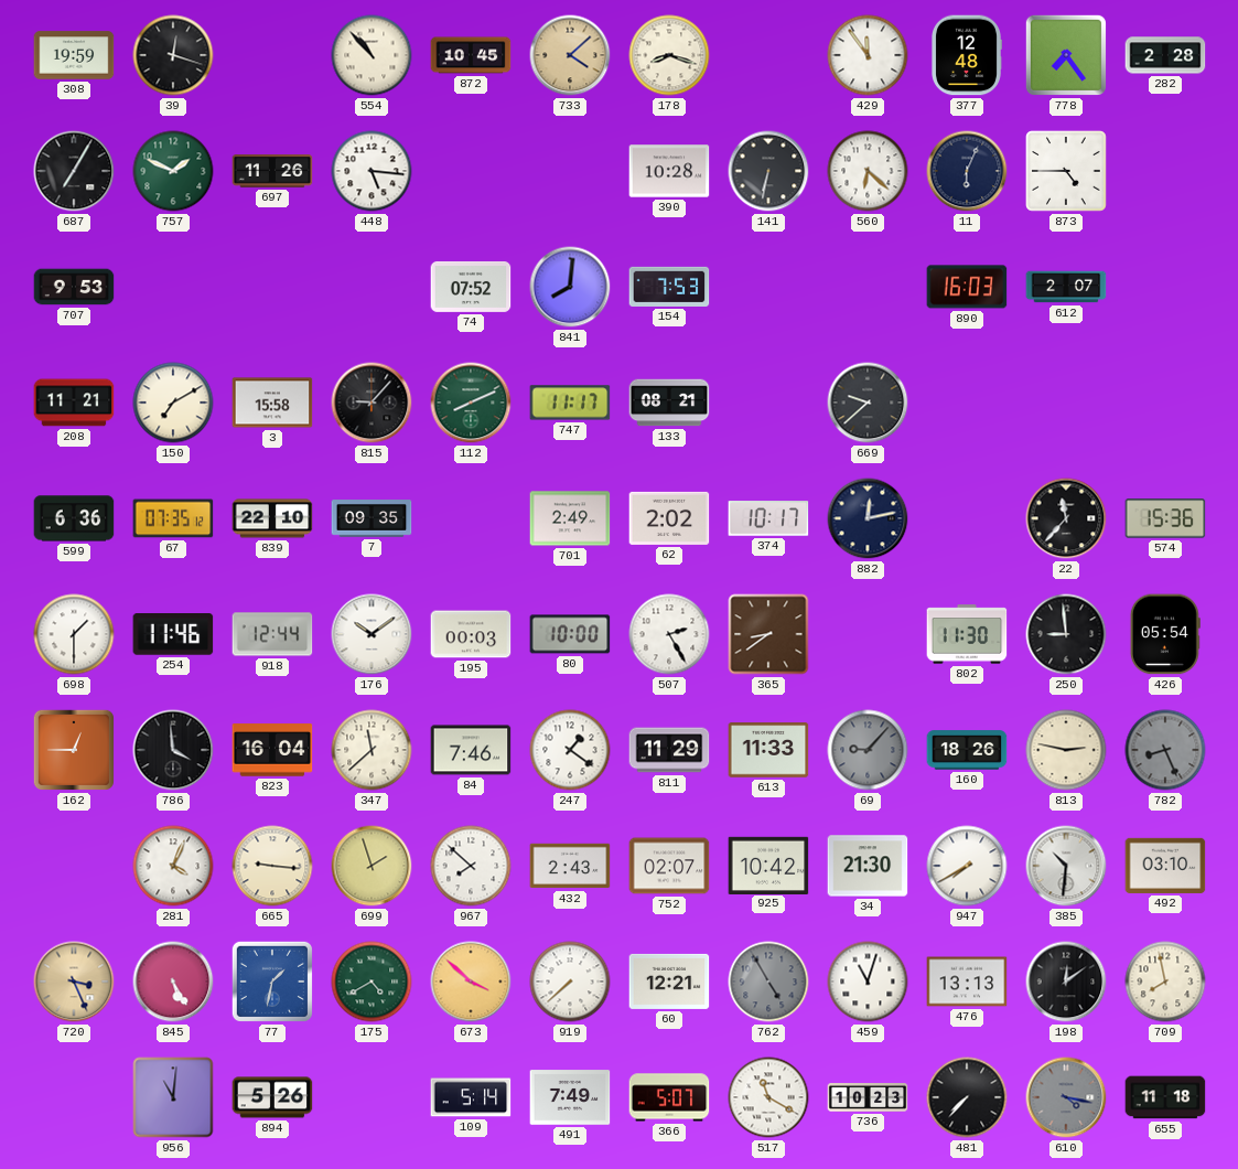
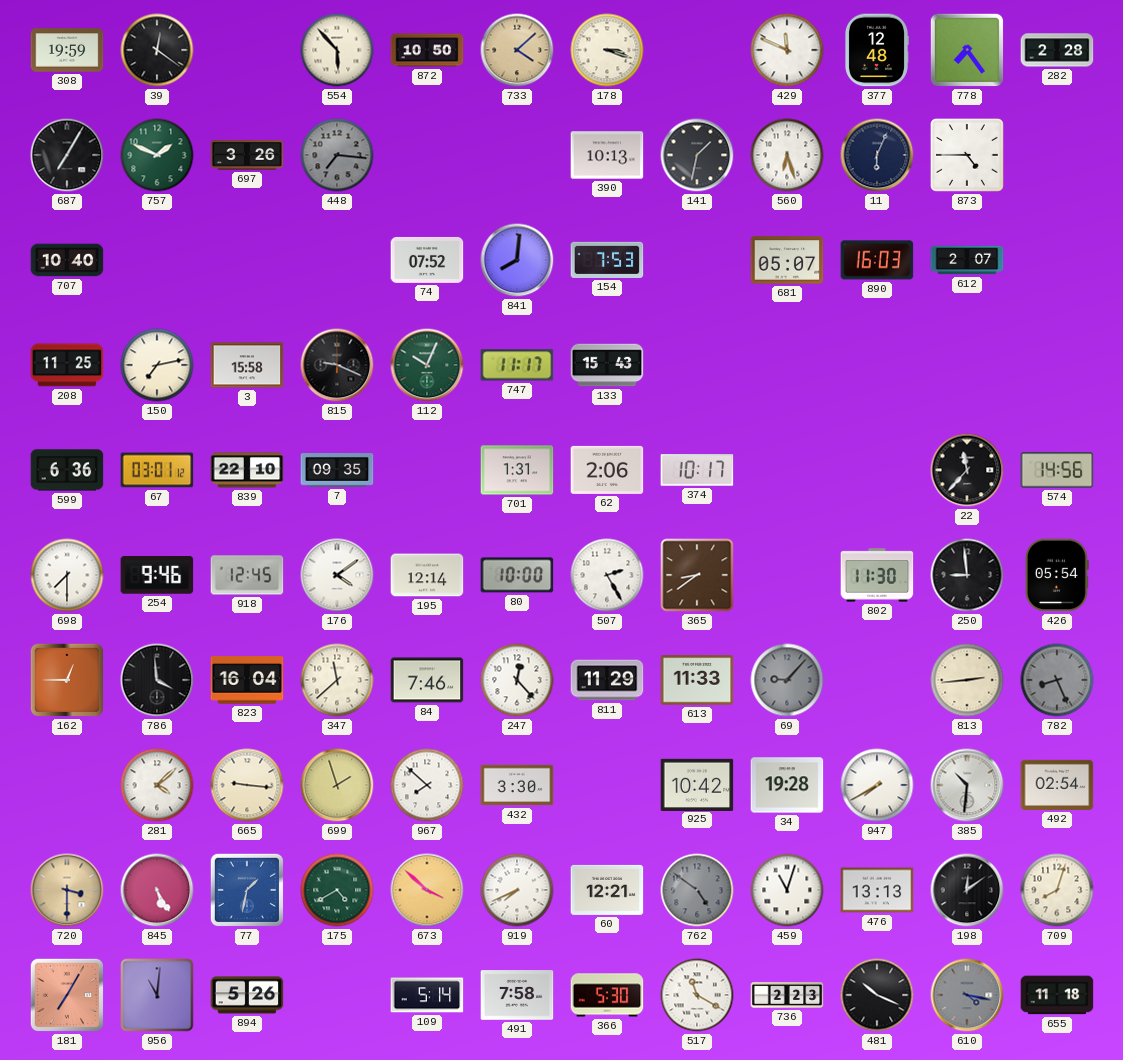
39: 12:18 -> 12:21
554: 10:53 -> 5:53
872: 10:45 -> 10:50
178: 8:18 -> 3:18
429: 11:54 -> 11:49
697: 11:26 -> 3:26
448: 5:16 -> 7:16
448 dial: white -> grey
390: 10:28 -> 10:13
141: 6:32 -> 1:32
560: 6:22 -> 6:27
707: 9:53 -> 10:40
681: none -> 05:07
208: 11:21 -> 11:25
150: 7:10 -> 7:13
815: 9:07 -> 9:19
112: 8:11 -> 10:04
133: 08:21 -> 15:43
669: 9:38 -> none
67: 07:35 -> 03:01
701: 2:49 -> 1:31
62: 2:02 -> 2:06
882: 12:13 -> none
574: 15:36 -> 14:56
698: 1:30 -> 7:30
254: 11:46 -> 9:46
918: 12:44 -> 12:45
176: 10:09 -> 4:09
195: 00:03 -> 12:14
247: 1:21 -> 12:23
160: 18:26 -> none
813: 2:47 -> 2:44
281: 4:04 -> 4:08
432: 2:43 -> 3:30
752: 02:07 -> none
34: 21:30 -> 19:28
492: 03:10 -> 02:54
720: 3:26 -> 3:30
919: 7:38 -> 7:41
762: 4:55 -> 4:51
709: 7:58 -> 8:03
181: none -> 7:05
491: 7:49 -> 7:58
366: 5:07 -> 5:30
736: 10:23 -> 2:23
481: 7:37 -> 10:19
